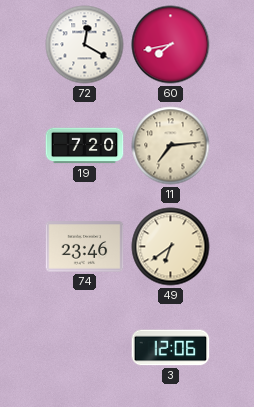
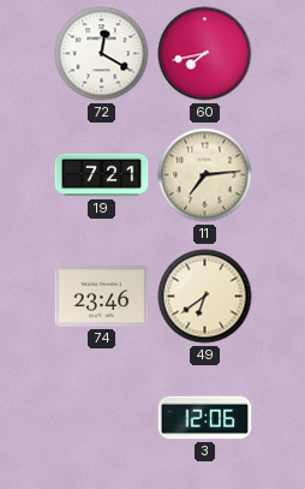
19: 7:20 -> 7:21
